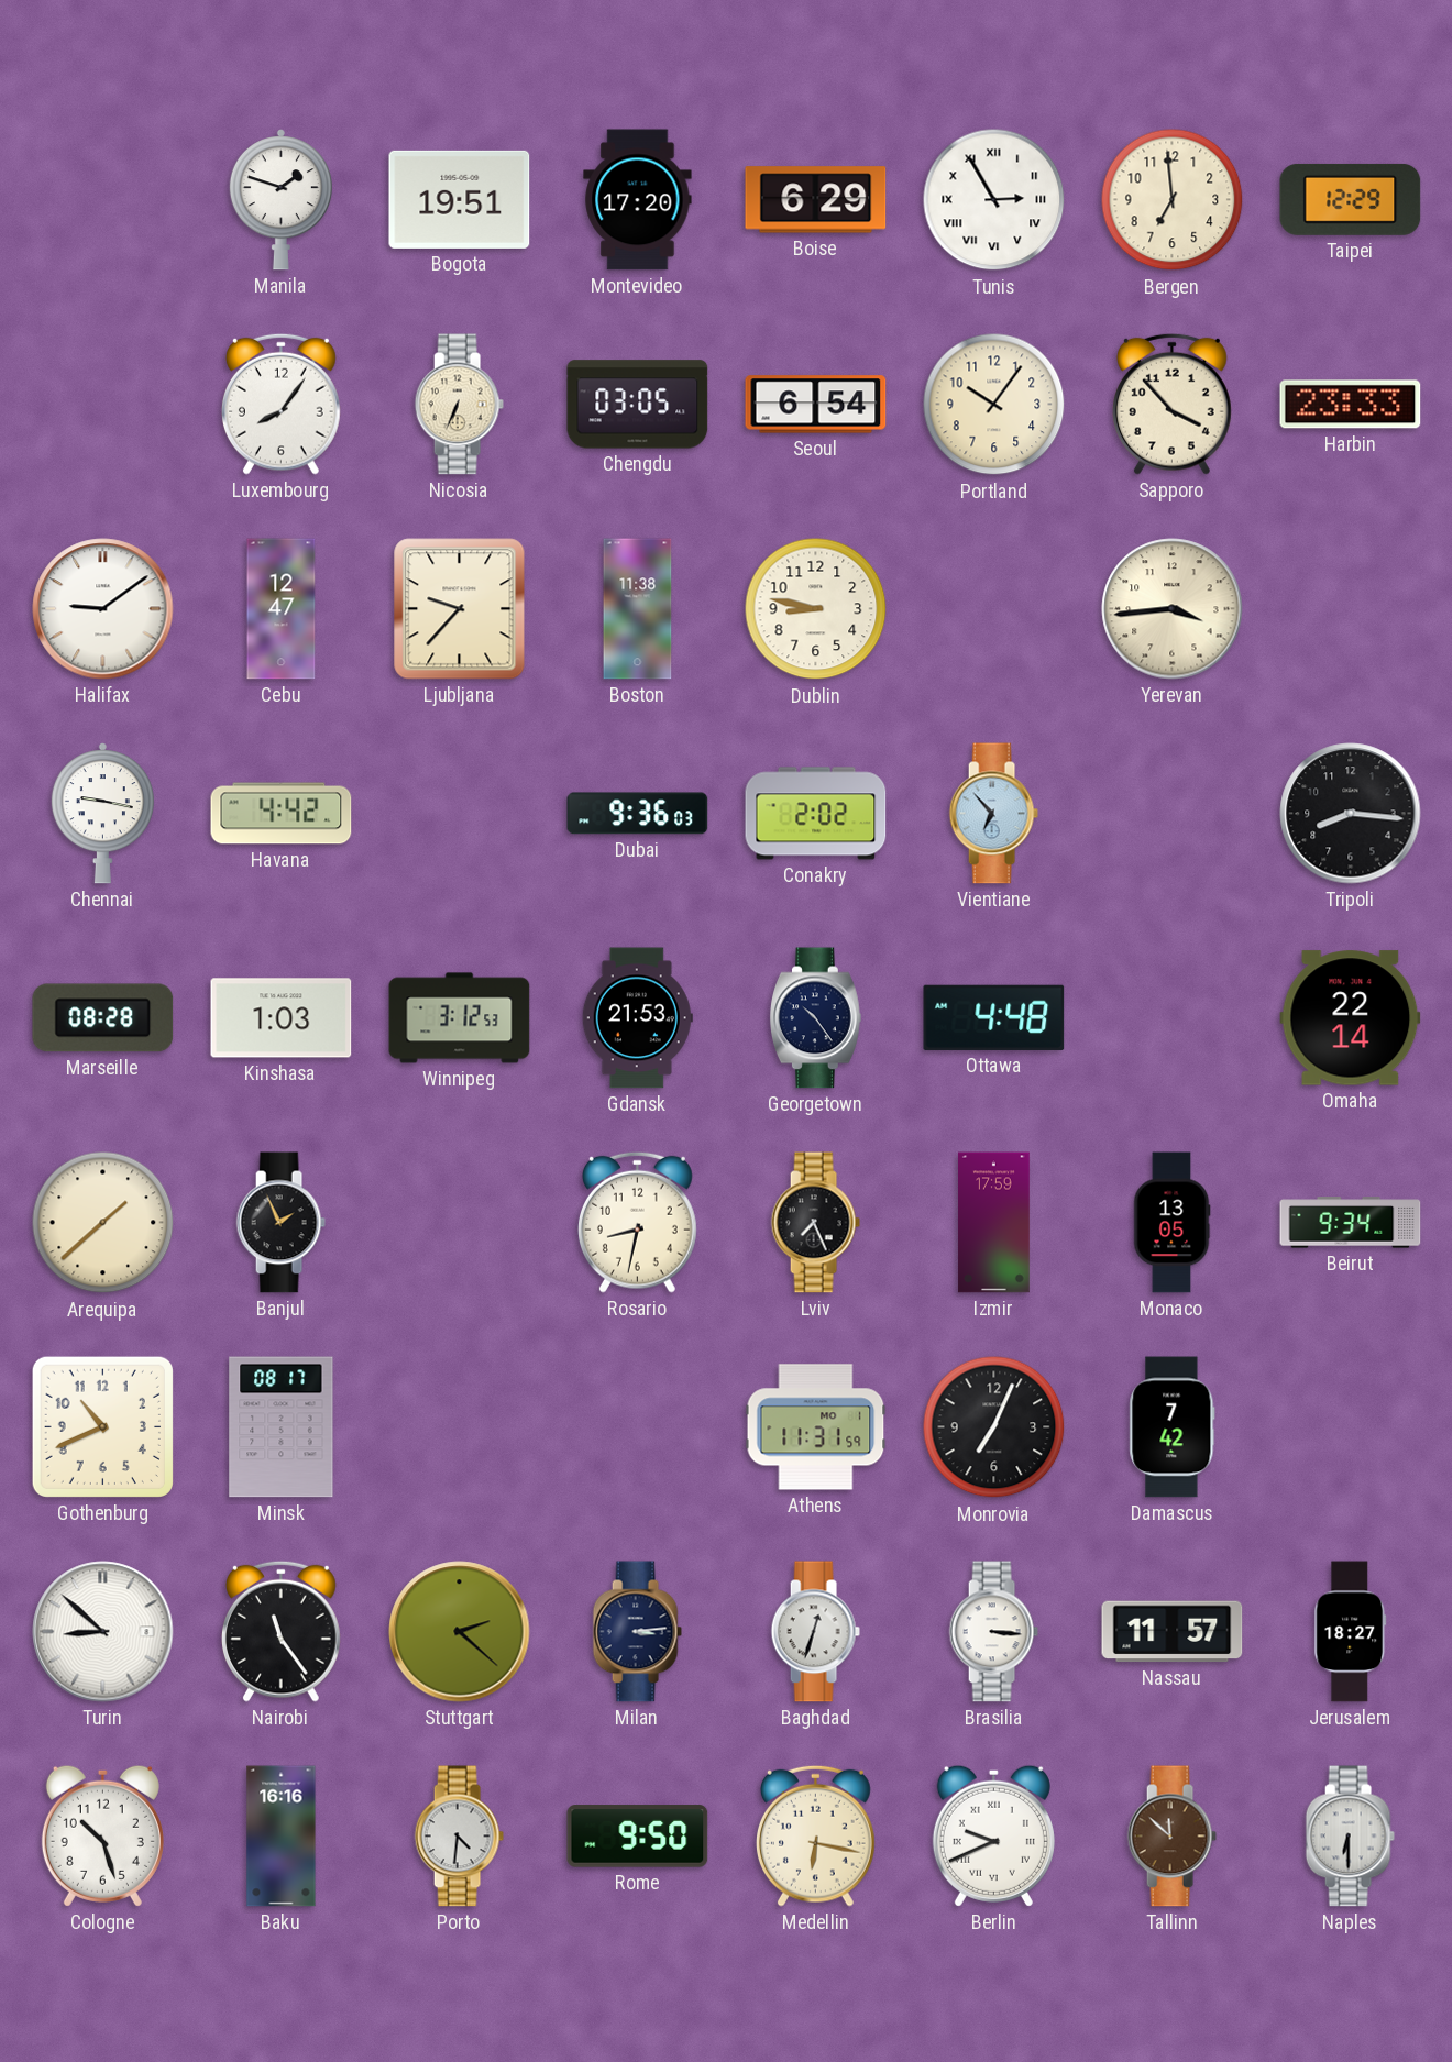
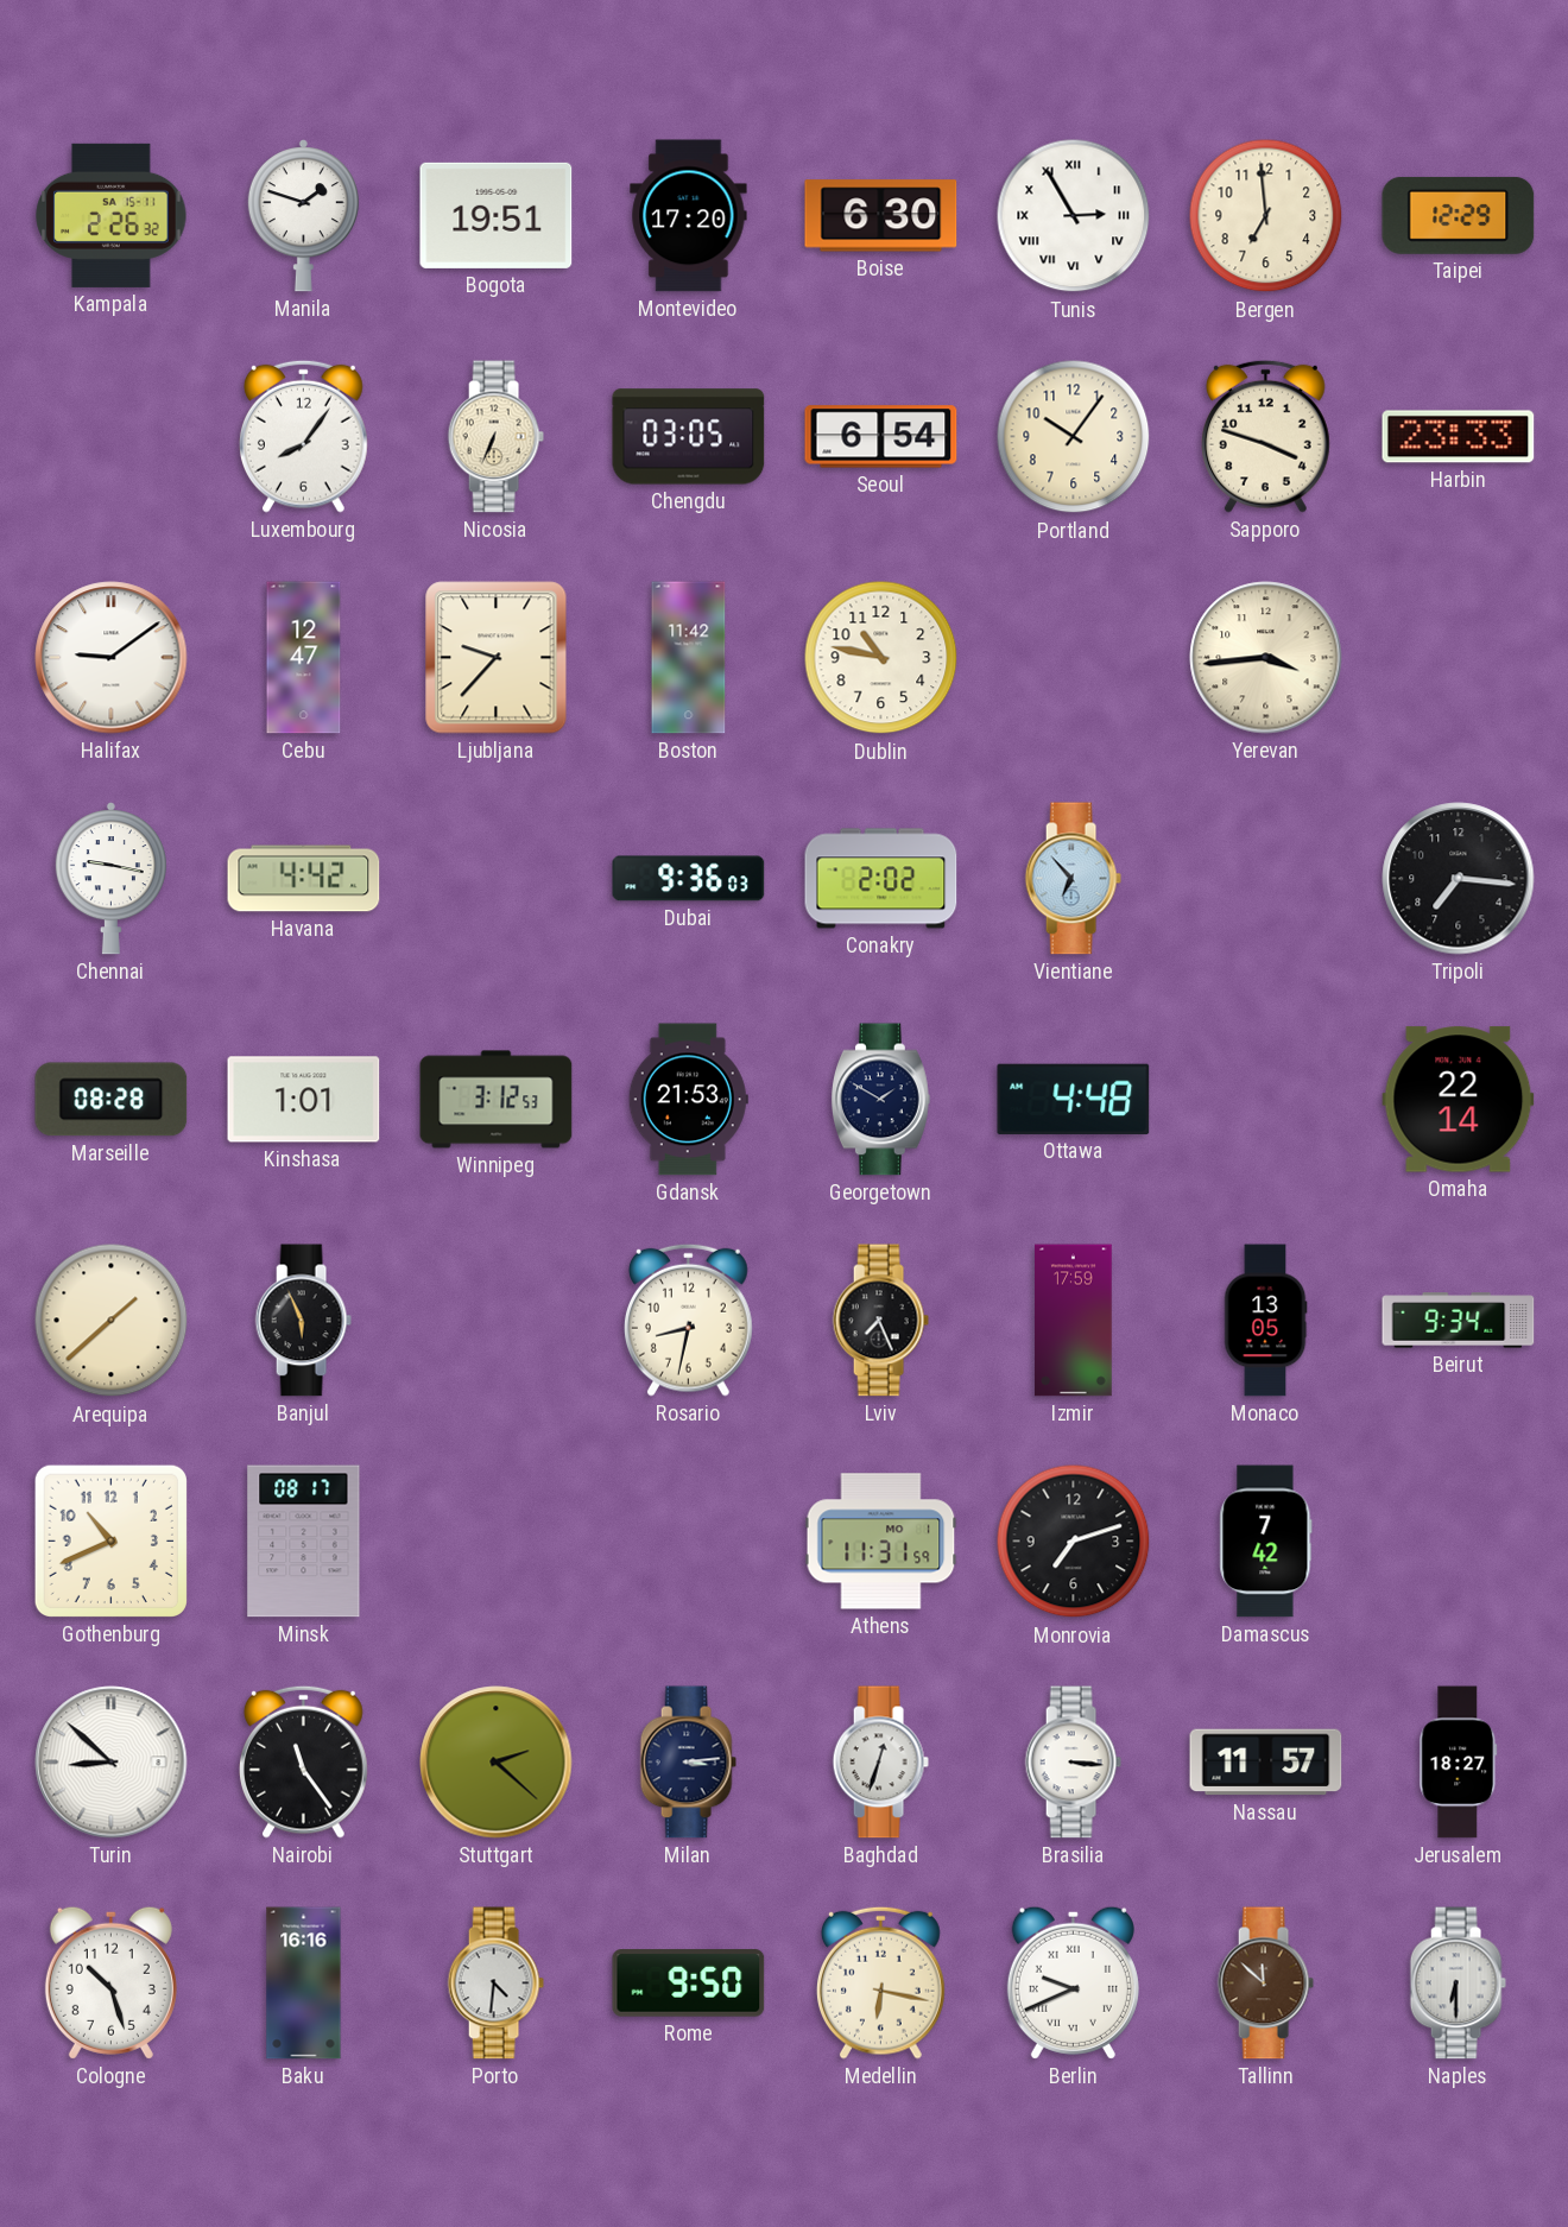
Kampala: none -> 2:26
Boise: 6:29 -> 6:30
Sapporo: 3:53 -> 3:48
Boston: 11:38 -> 11:42
Dublin: 8:47 -> 10:47
Tripoli: 8:16 -> 7:16
Kinshasa: 1:03 -> 1:01
Georgetown: 10:24 -> 1:50
Banjul: 1:56 -> 5:56
Monrovia: 7:04 -> 7:12
